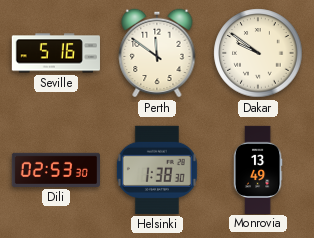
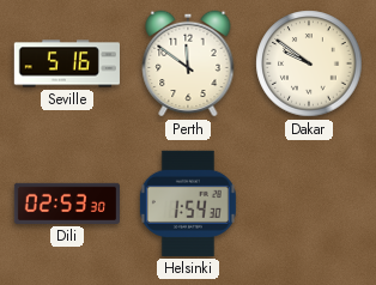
Helsinki: 1:38 -> 1:54
Monrovia: 13:49 -> none
